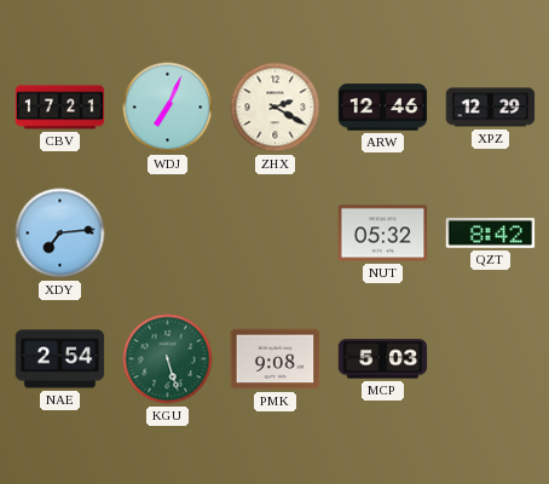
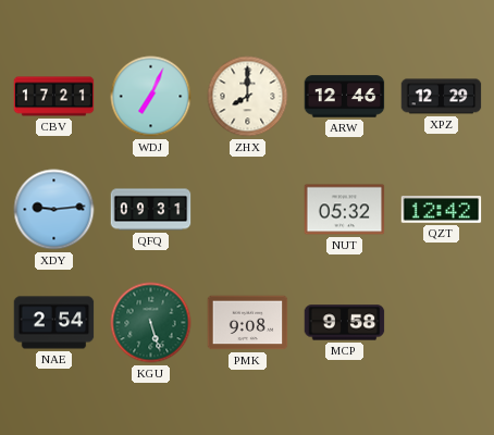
ZHX: 2:20 -> 8:00
XDY: 7:14 -> 9:14
QFQ: none -> 09:31
QZT: 8:42 -> 12:42
MCP: 5:03 -> 9:58
